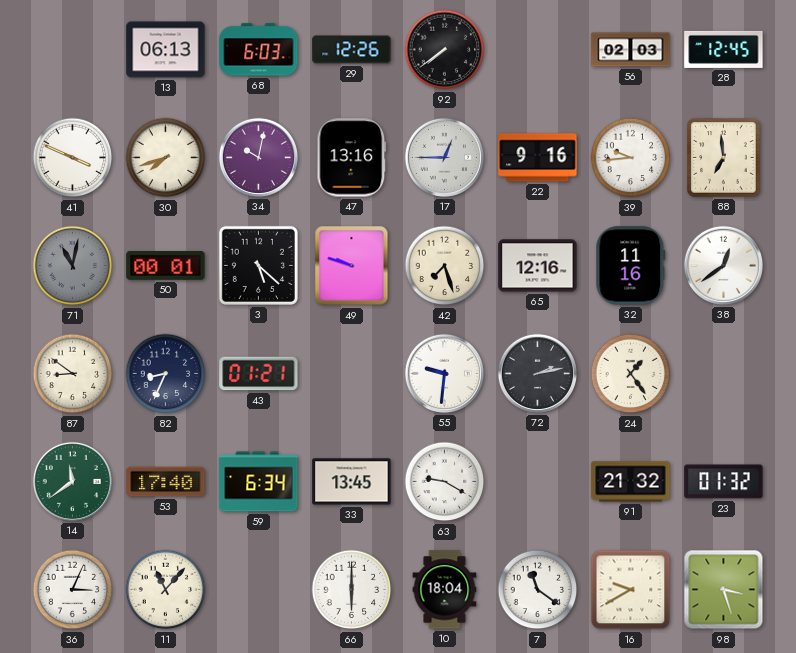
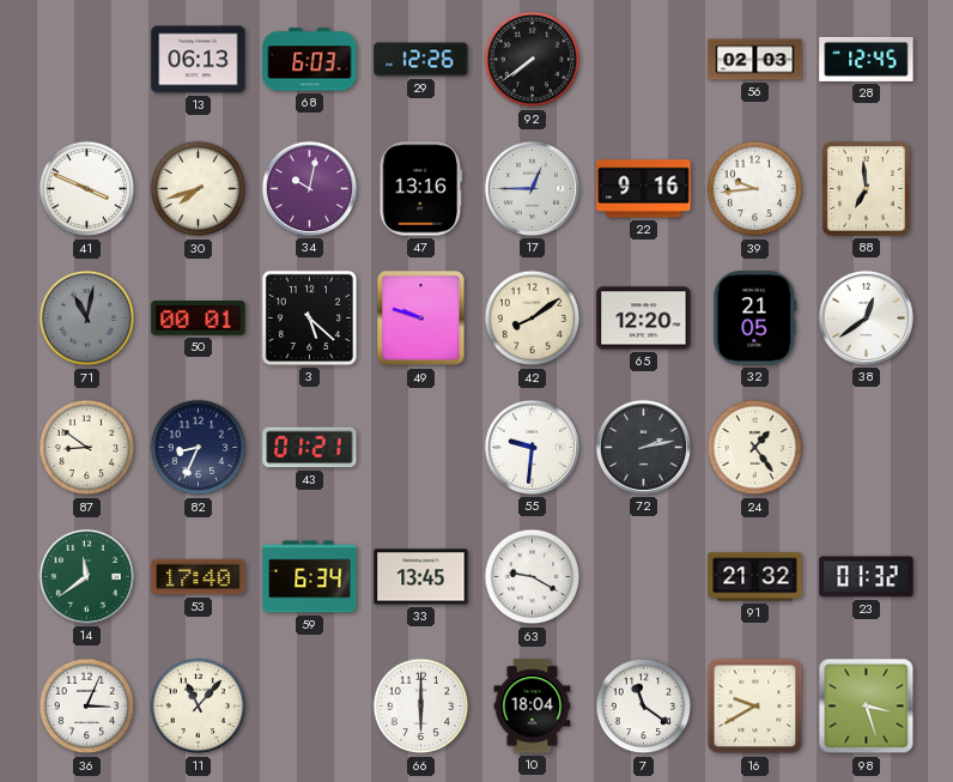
42: 7:27 -> 8:09
65: 12:16 -> 12:20
32: 11:16 -> 21:05
